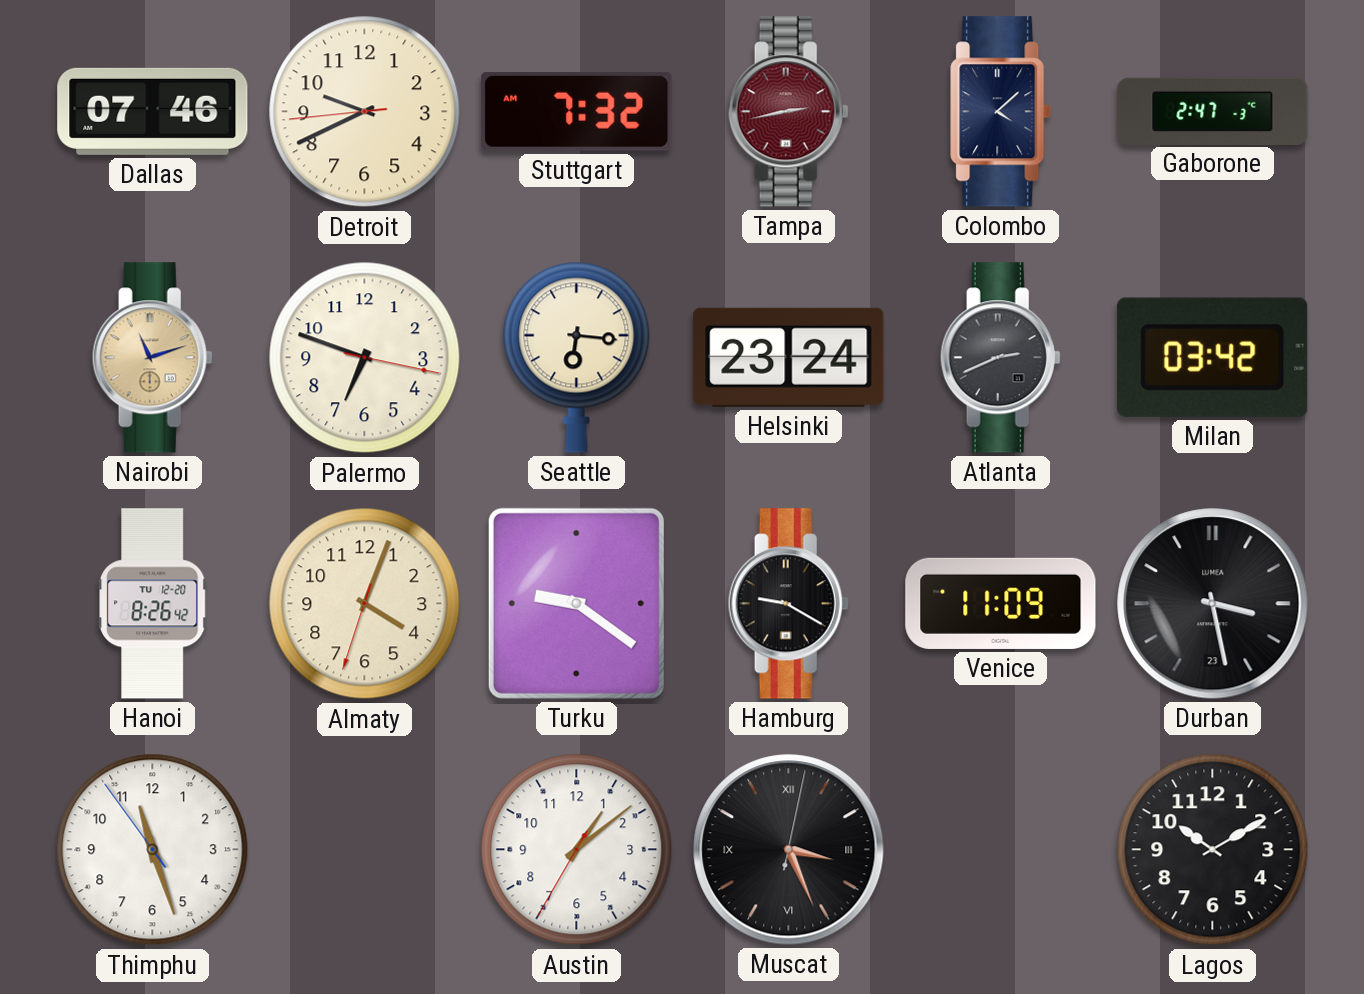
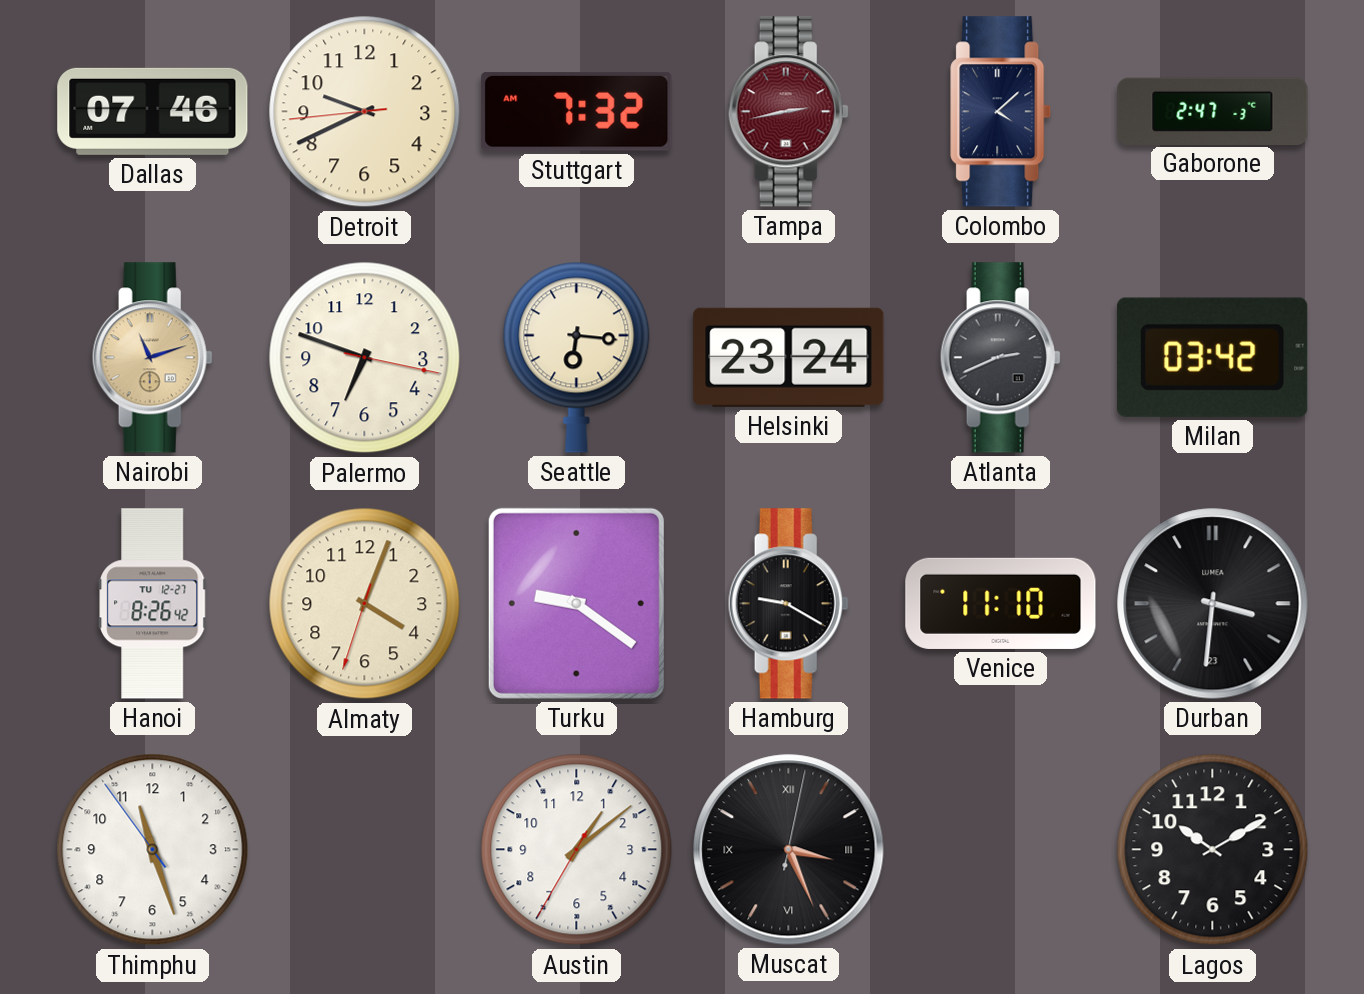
Hanoi date: TU 12-20 -> TU 12-27
Venice: 11:09 -> 11:10
Durban: 3:28 -> 3:31
